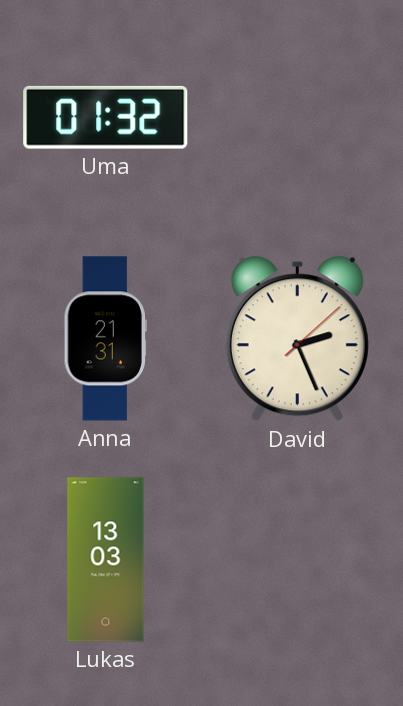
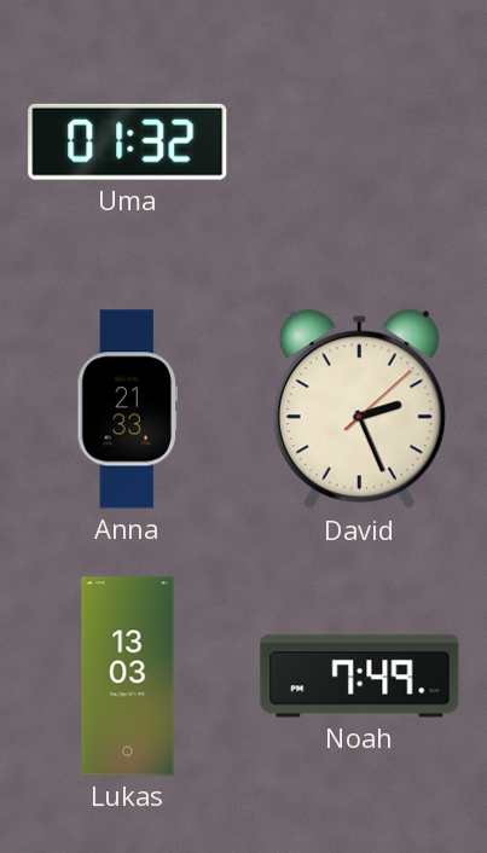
Anna: 21:31 -> 21:33
Noah: none -> 7:49
